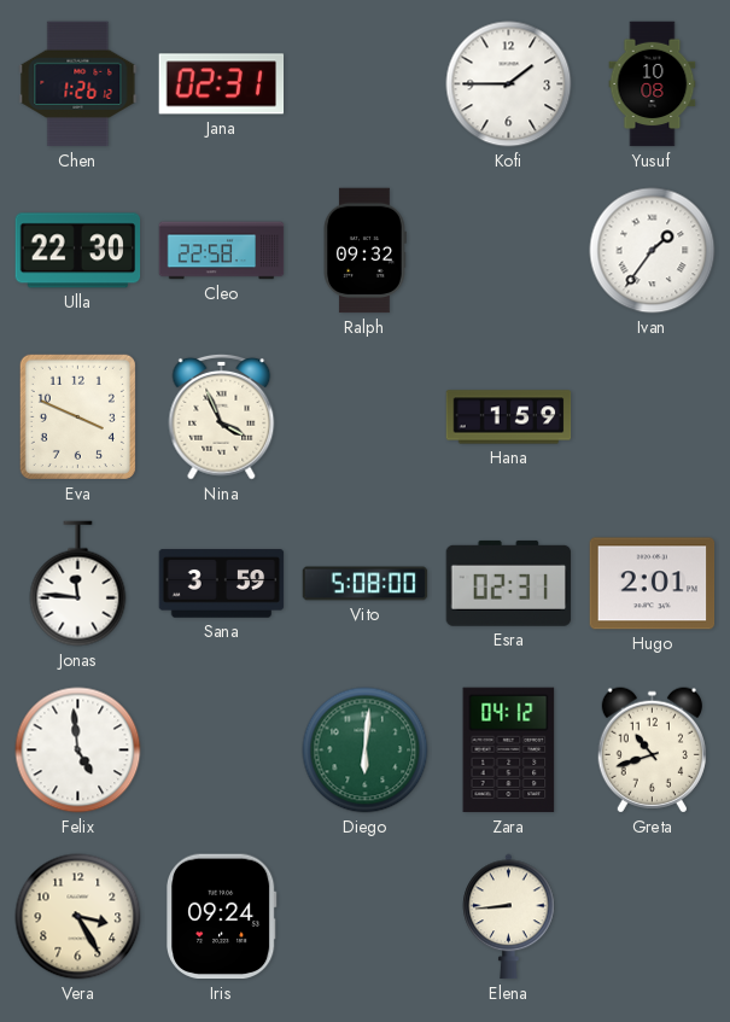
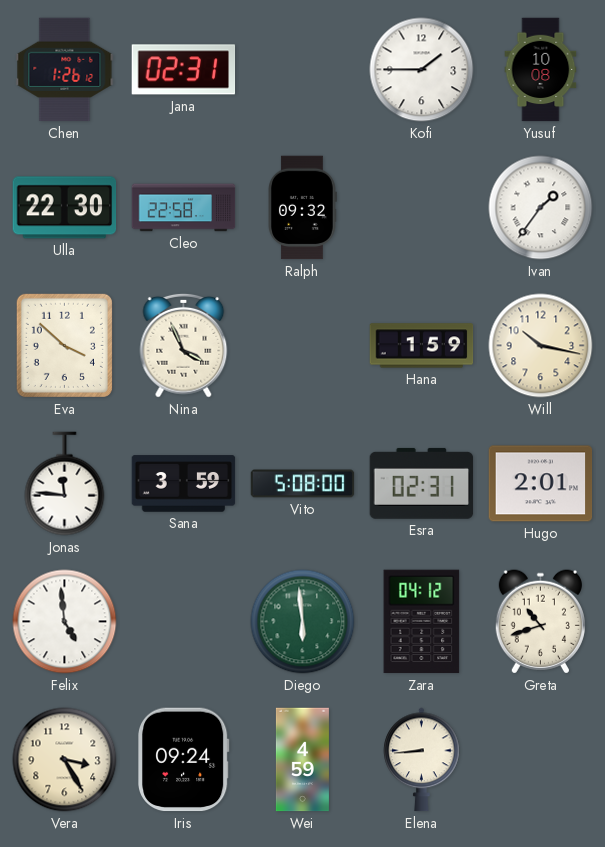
Eva: 3:49 -> 3:52
Will: none -> 10:17
Diego: 6:01 -> 5:59
Wei: none -> 4:59
